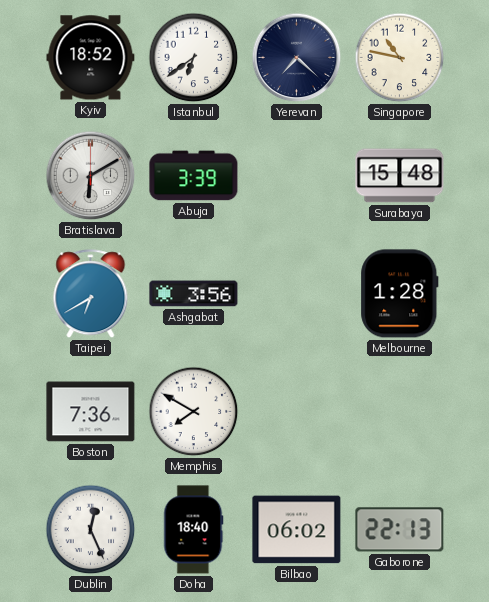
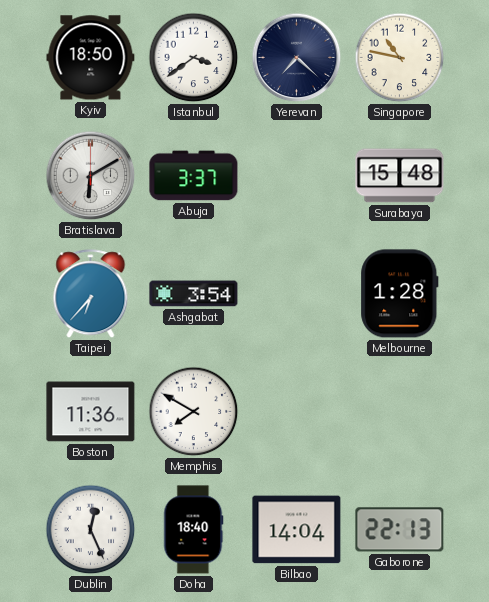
Kyiv: 18:52 -> 18:50
Istanbul: 6:39 -> 3:39
Abuja: 3:39 -> 3:37
Taipei: 6:40 -> 6:37
Ashgabat: 3:56 -> 3:54
Boston: 7:36 -> 11:36
Bilbao: 06:02 -> 14:04
